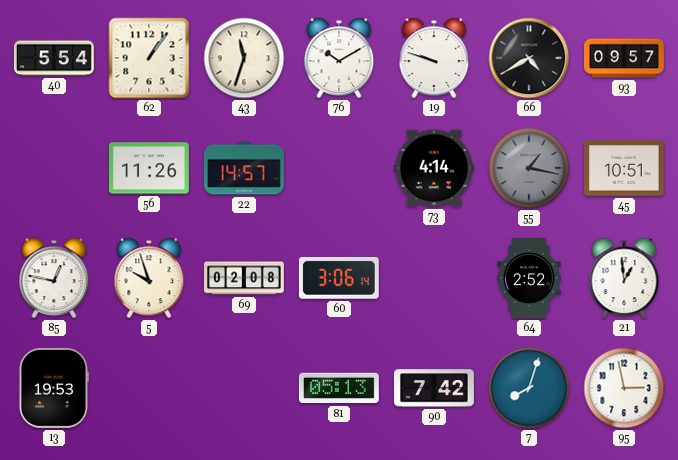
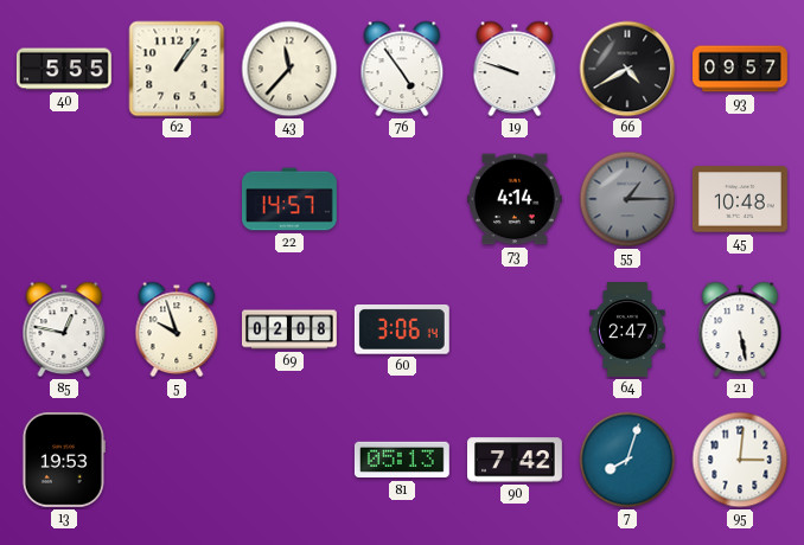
40: 5:54 -> 5:55
43: 11:33 -> 11:37
76: 10:10 -> 4:54
56: 11:26 -> none
55: 1:17 -> 1:15
45: 10:51 -> 10:48
64: 2:52 -> 2:47
21: 12:59 -> 5:28
95: 2:58 -> 3:01
